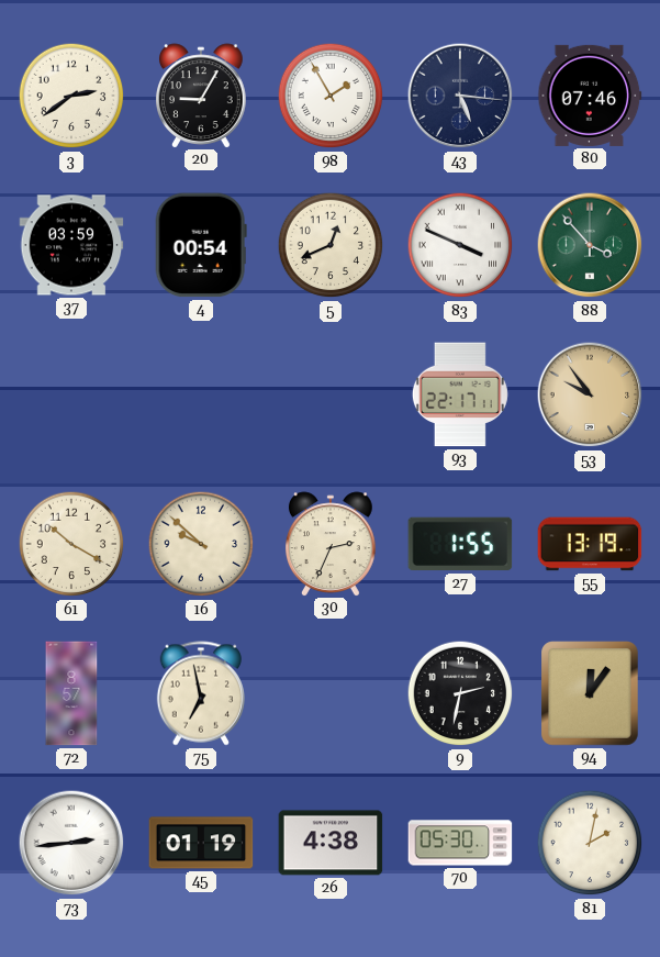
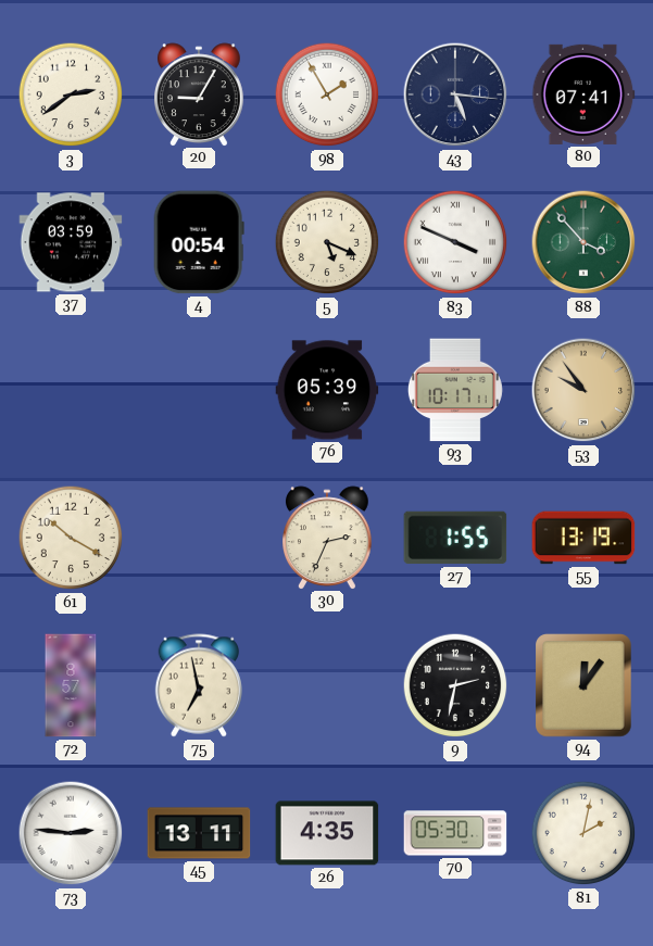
80: 07:46 -> 07:41
5: 12:41 -> 5:19
76: none -> 05:39
93: 22:17 -> 10:17
16: 9:52 -> none
73: 2:44 -> 2:46
45: 01:19 -> 13:11
26: 4:38 -> 4:35
